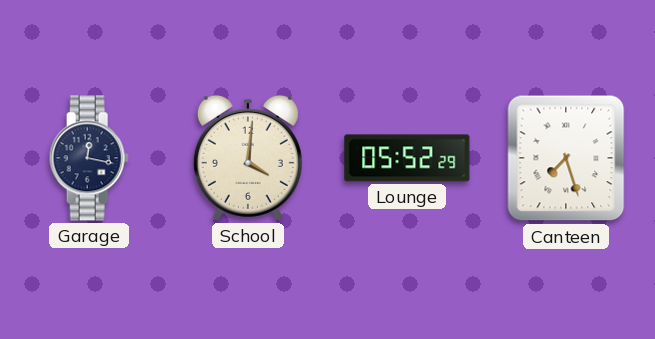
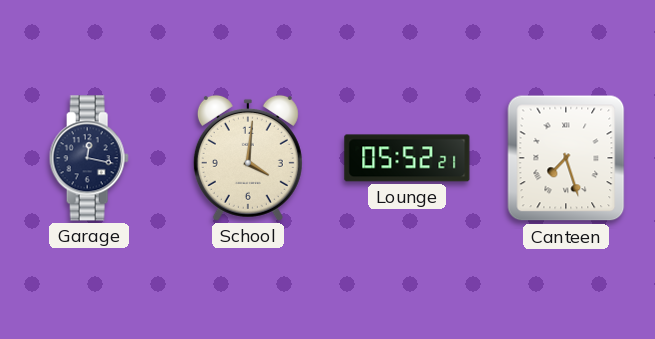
Lounge: 05:52:29 -> 05:52:21
